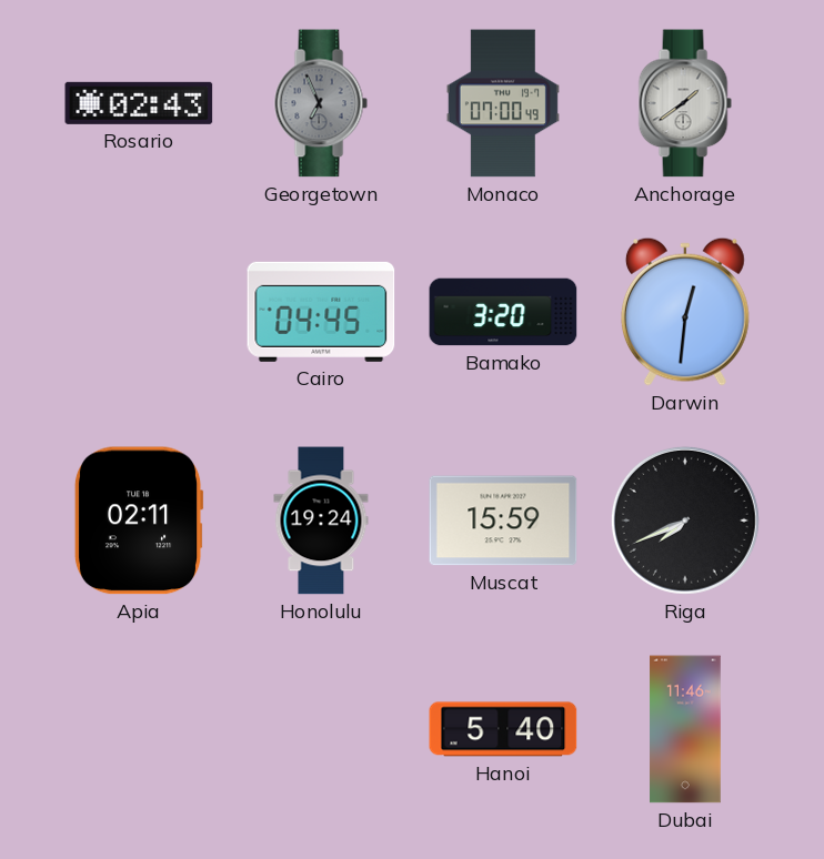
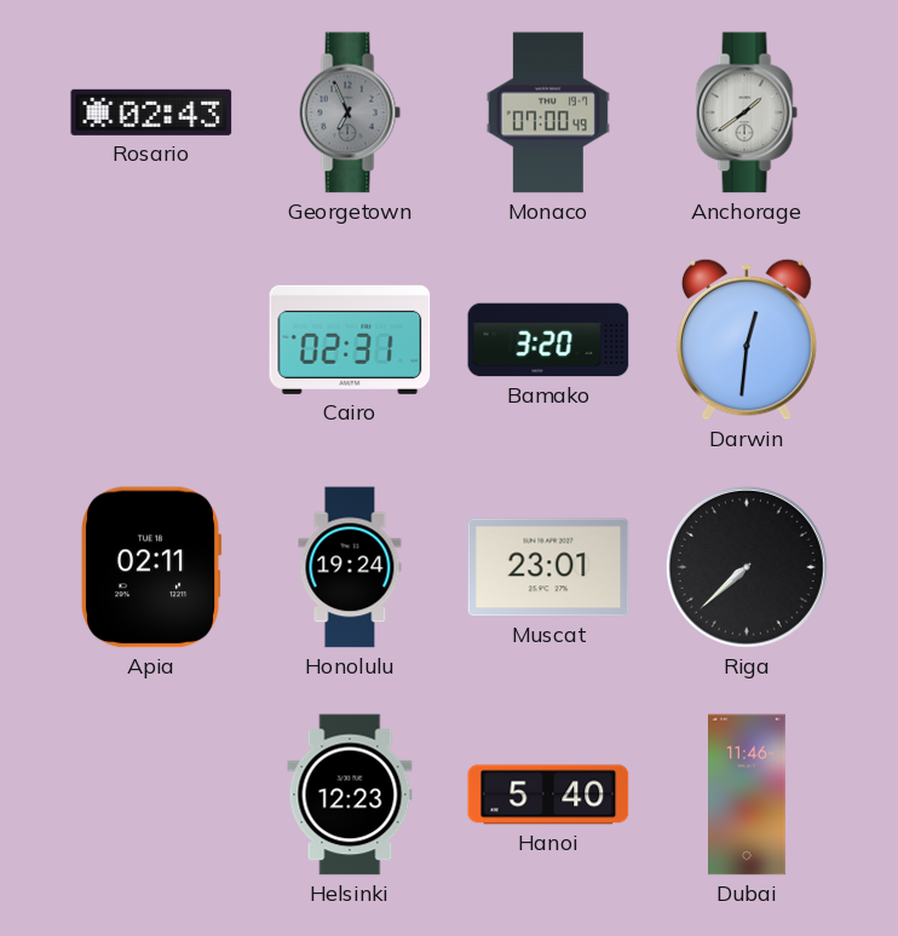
Cairo: 04:45 -> 02:31
Muscat: 15:59 -> 23:01
Riga: 7:41 -> 7:38
Helsinki: none -> 12:23
